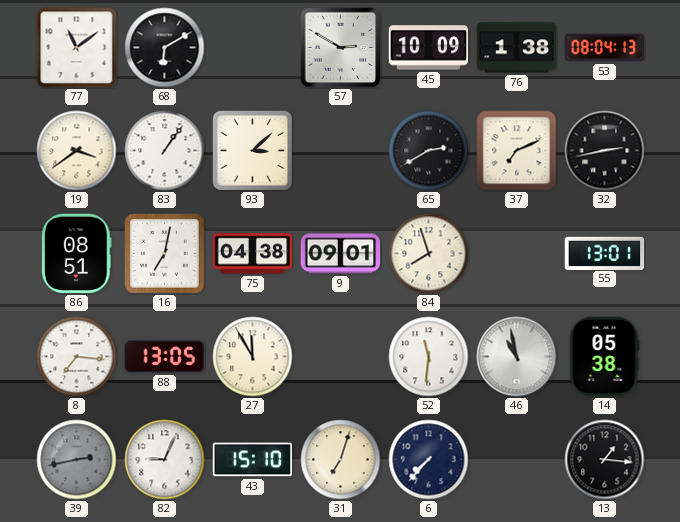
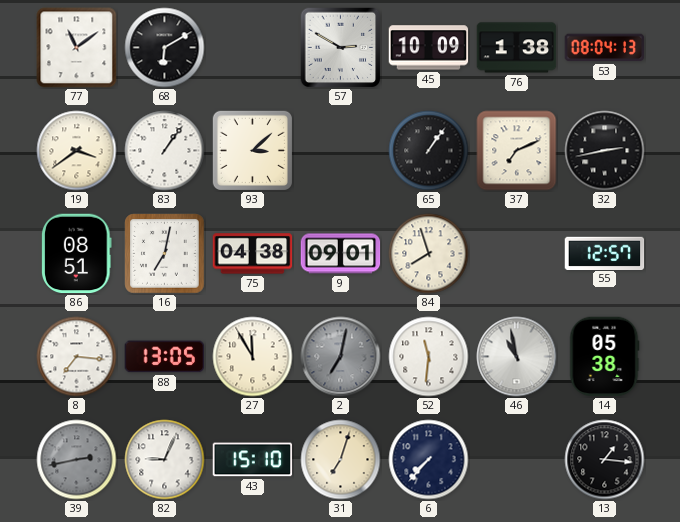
65: 2:40 -> 1:06
55: 13:01 -> 12:57
2: none -> 7:02
